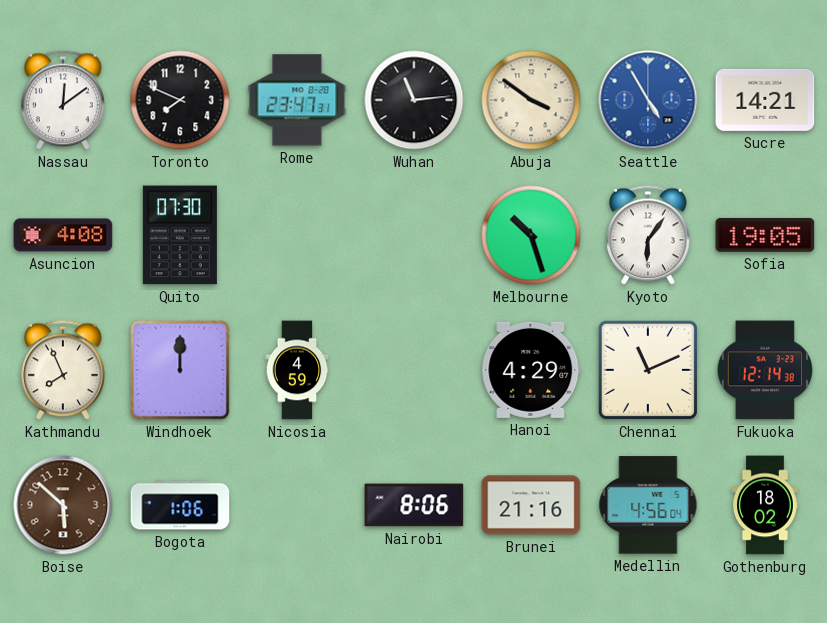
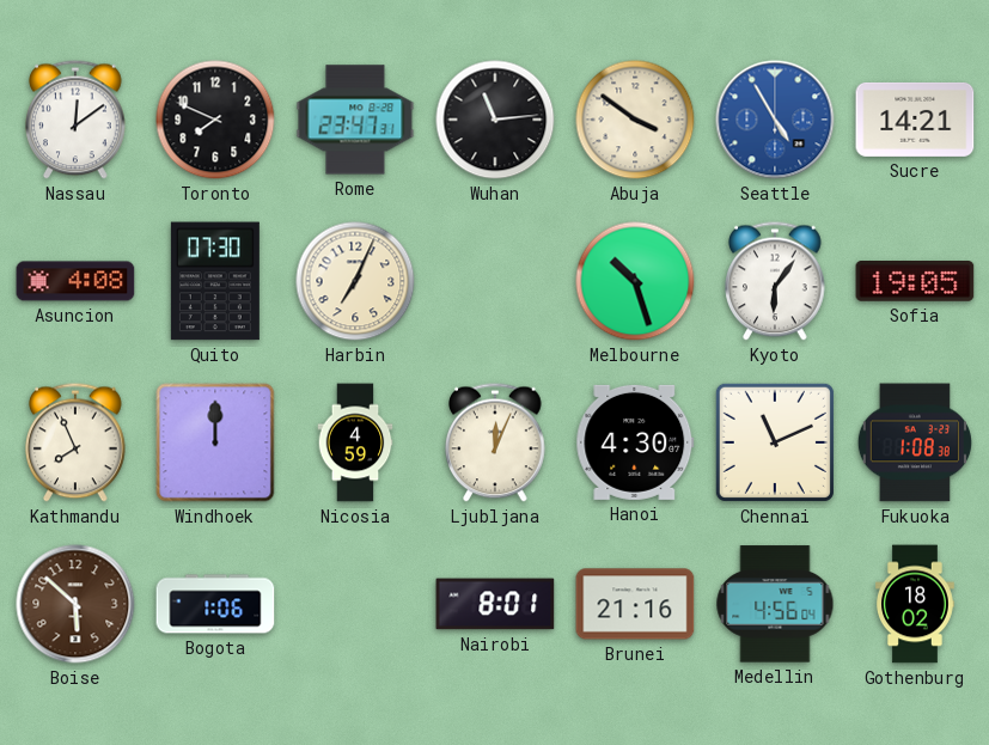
Harbin: none -> 7:04
Ljubljana: none -> 12:04
Hanoi: 4:29 -> 4:30
Fukuoka: 12:14 -> 1:08
Nairobi: 8:06 -> 8:01
